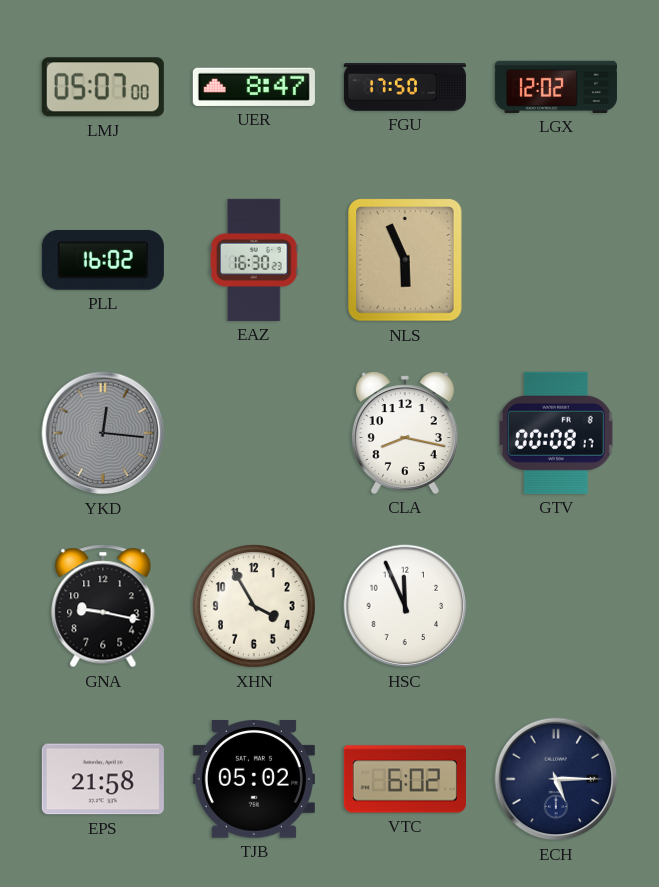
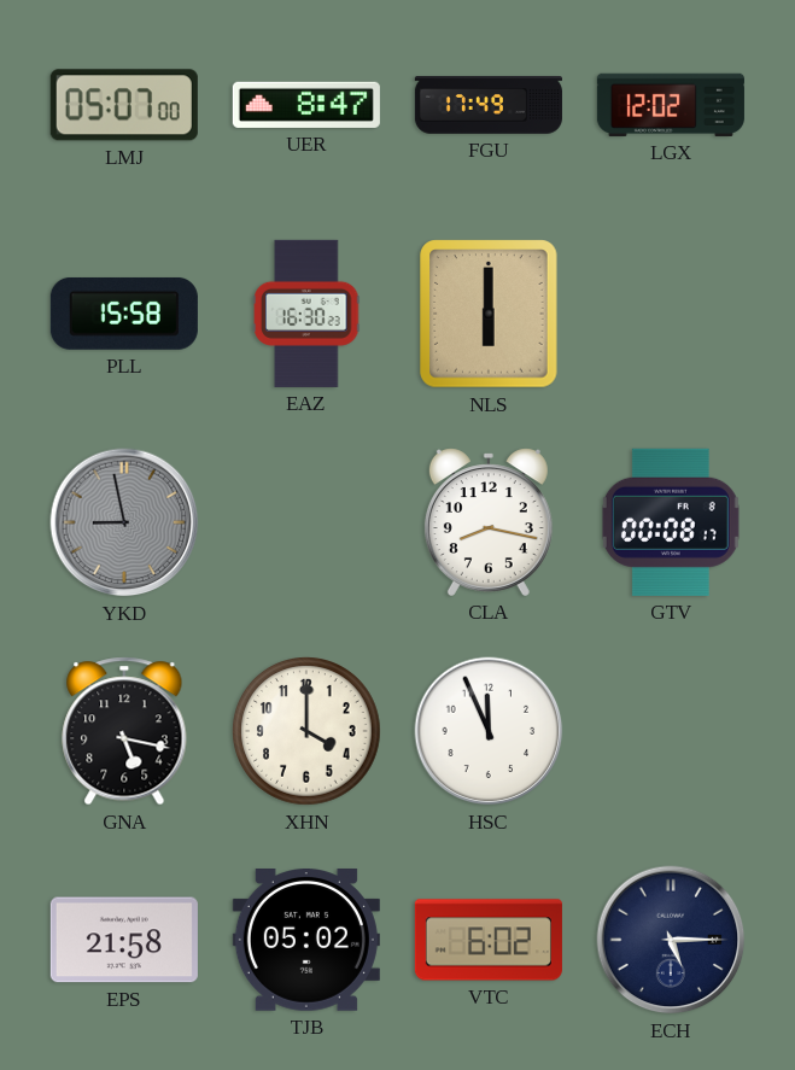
FGU: 17:50 -> 17:49
PLL: 16:02 -> 15:58
NLS: 5:56 -> 6:00
YKD: 12:16 -> 8:58
GNA: 9:17 -> 5:17
XHN: 3:55 -> 4:00
